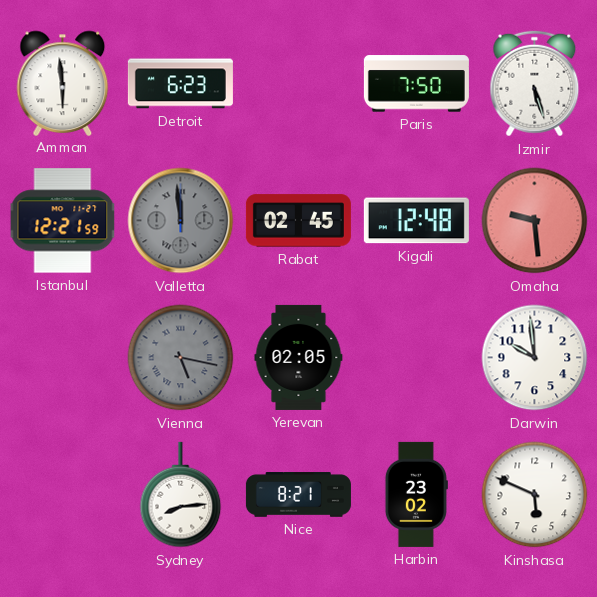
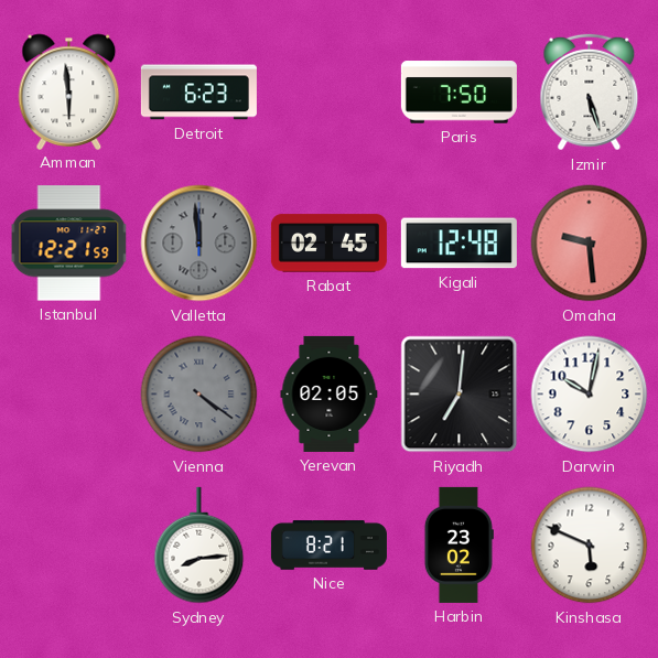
Vienna: 5:17 -> 4:21
Riyadh: none -> 7:01
Darwin: 9:59 -> 10:02
